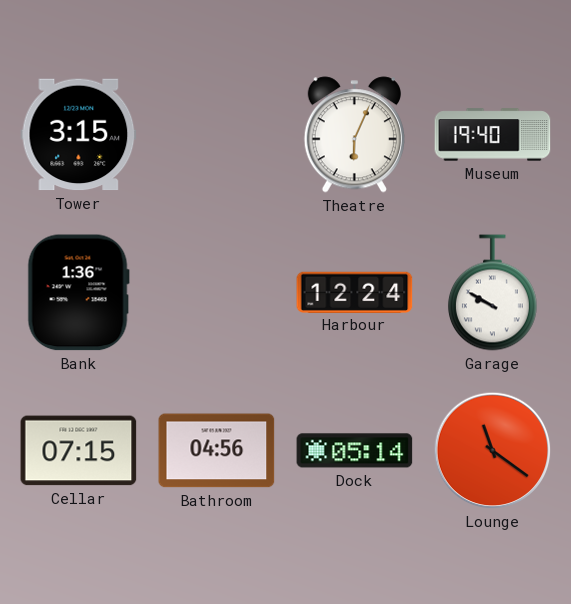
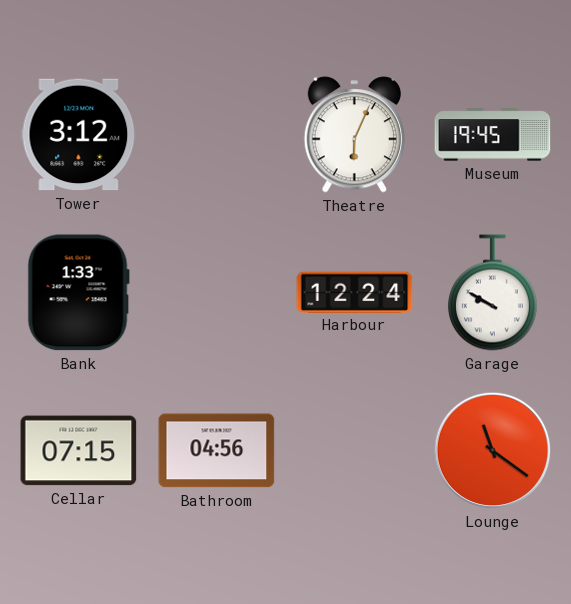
Tower: 3:15 -> 3:12
Museum: 19:40 -> 19:45
Bank: 1:36 -> 1:33
Dock: 05:14 -> none
